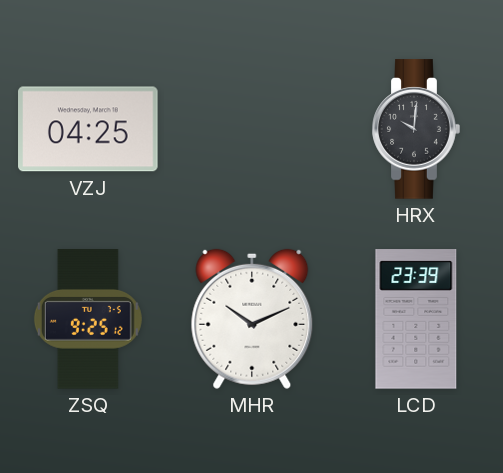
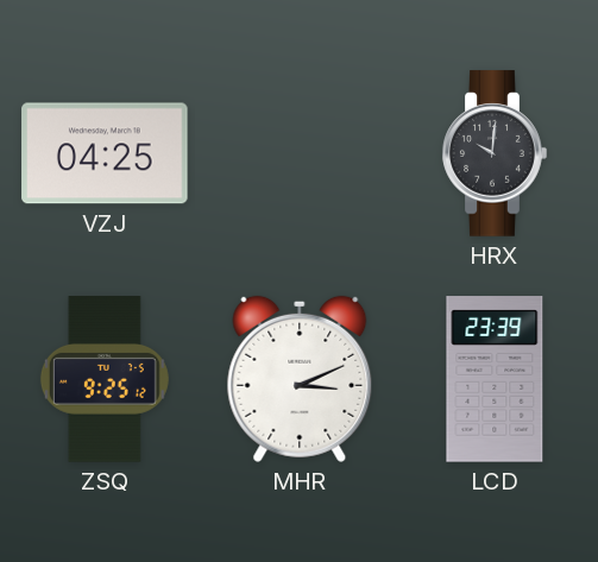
MHR: 10:11 -> 3:11
